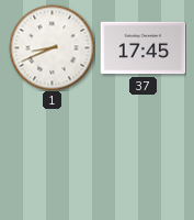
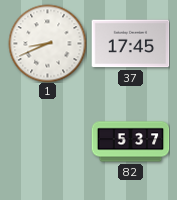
82: none -> 5:37
